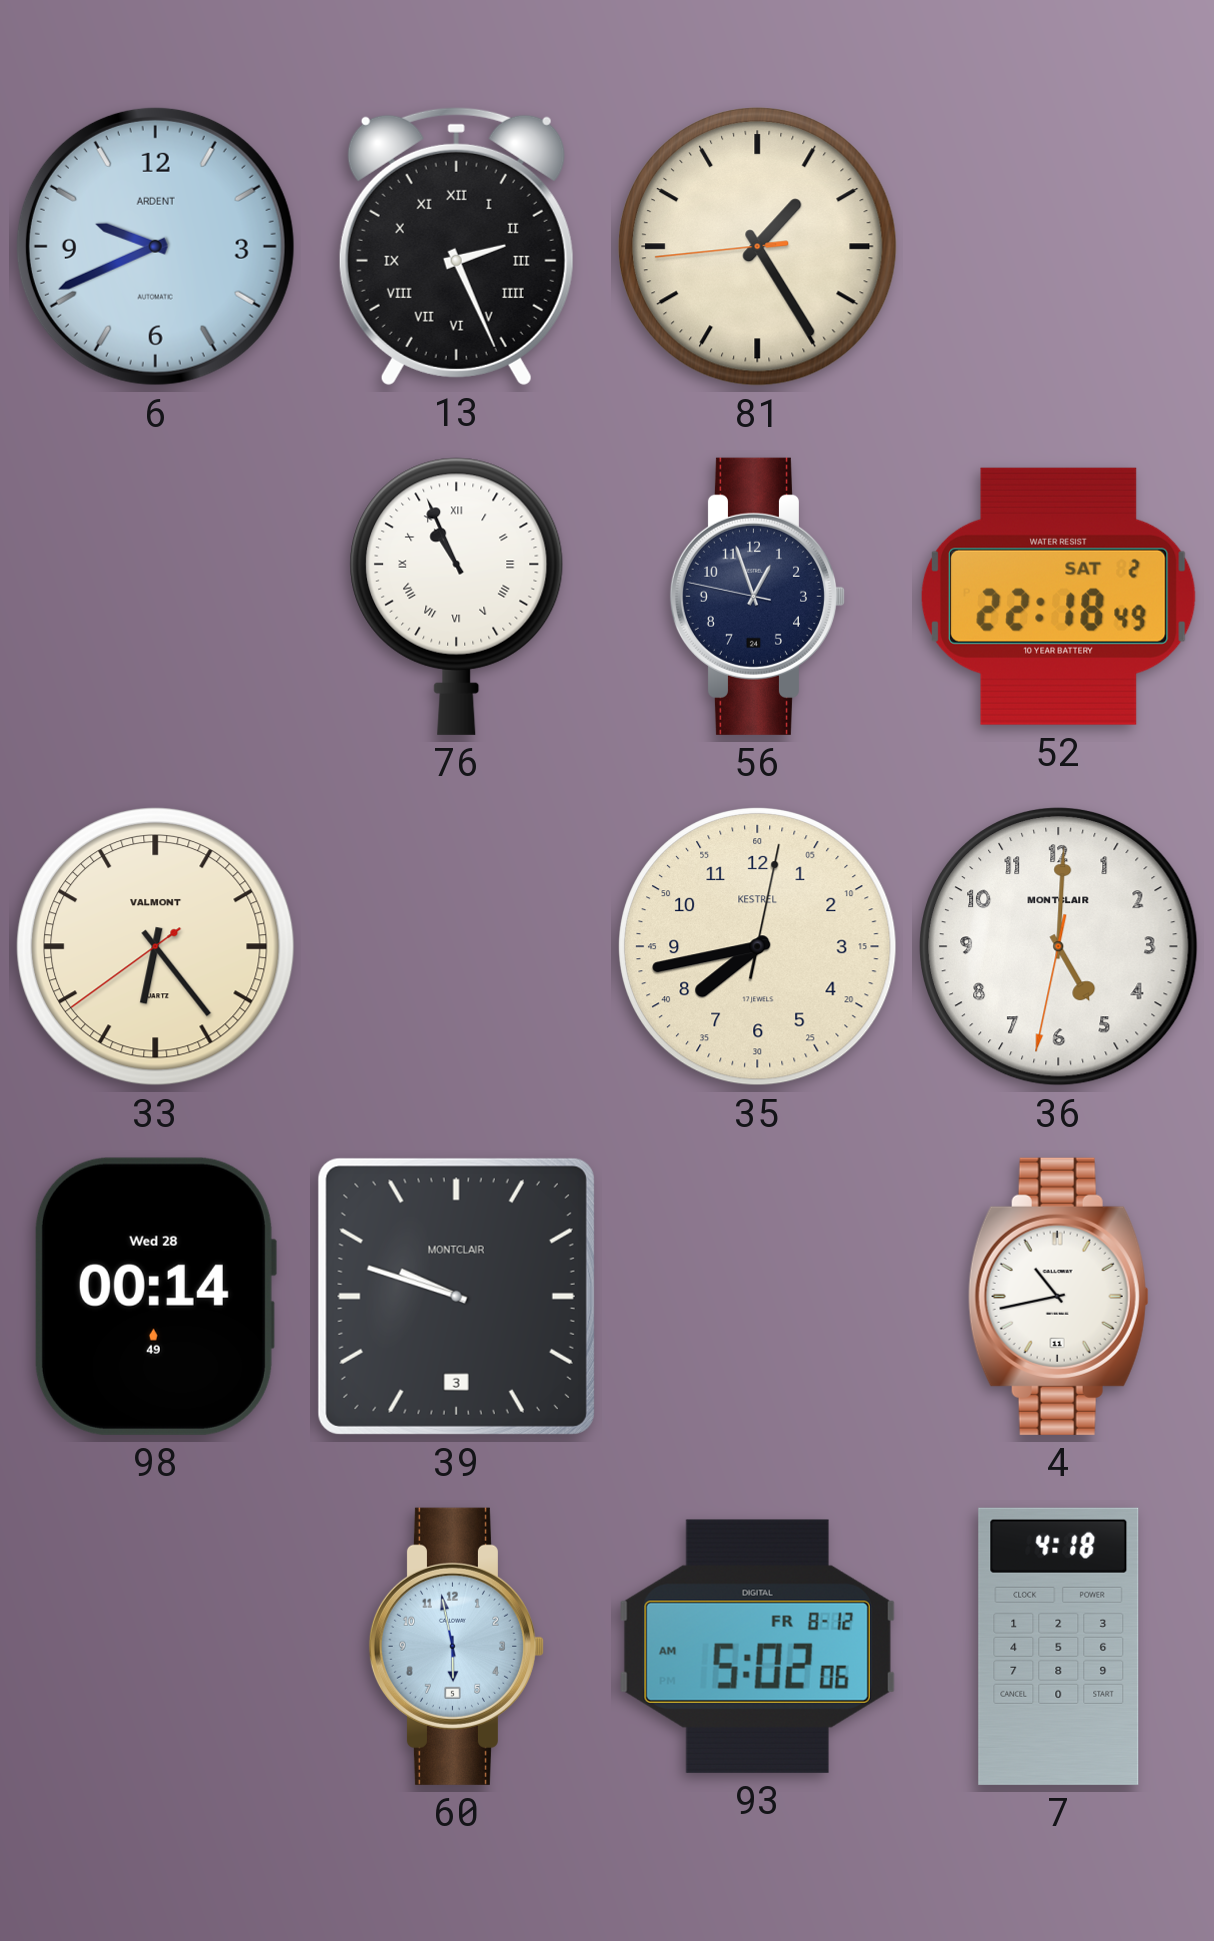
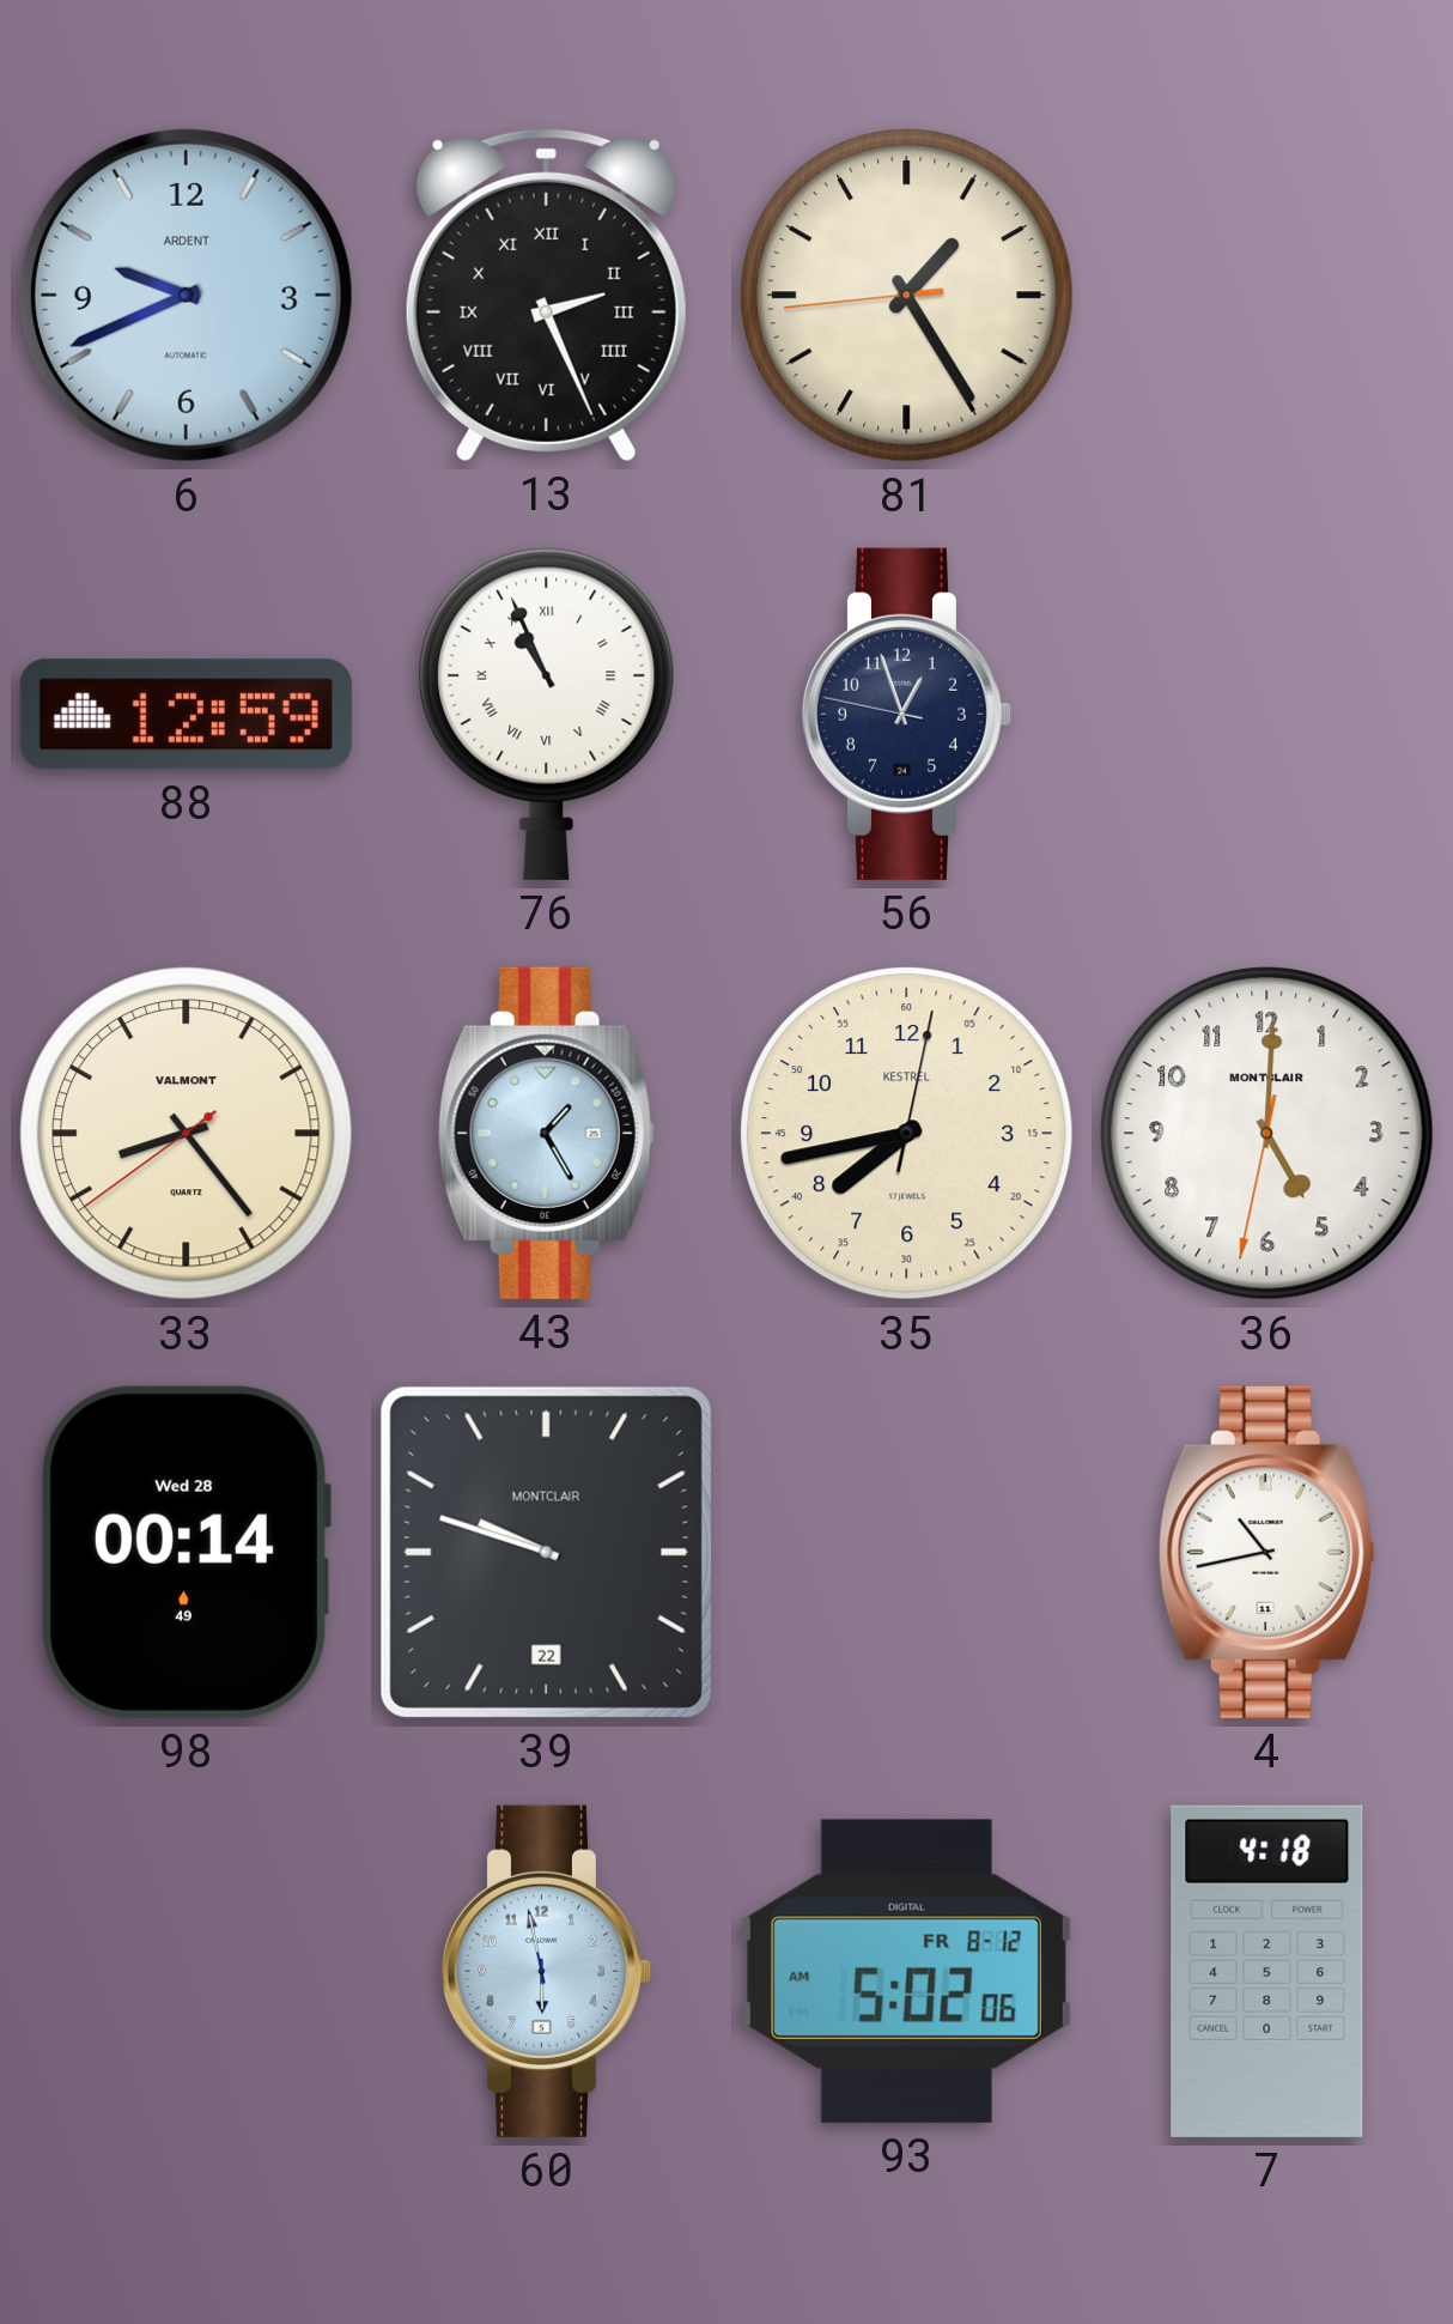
88: none -> 12:59
52: 22:18 -> none
33: 6:23 -> 8:23
43: none -> 1:25
39 date: 3 -> 22
